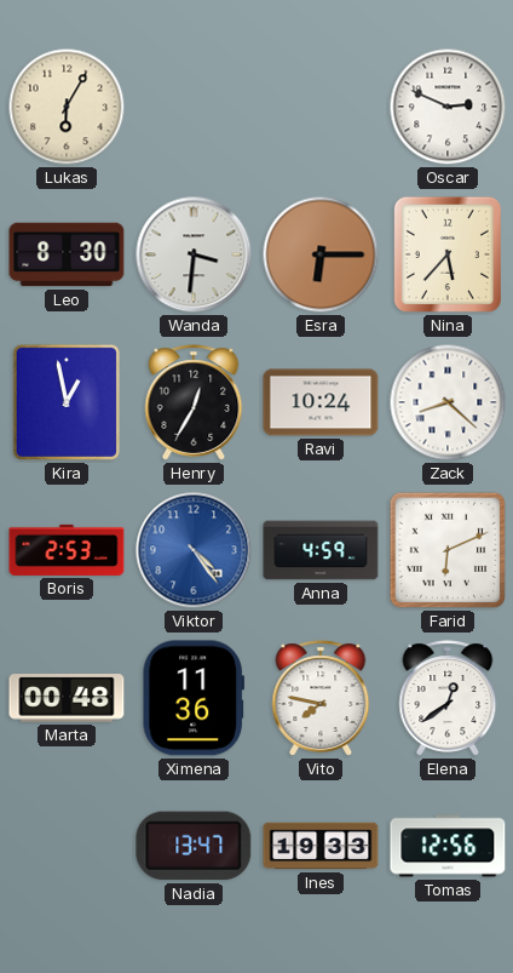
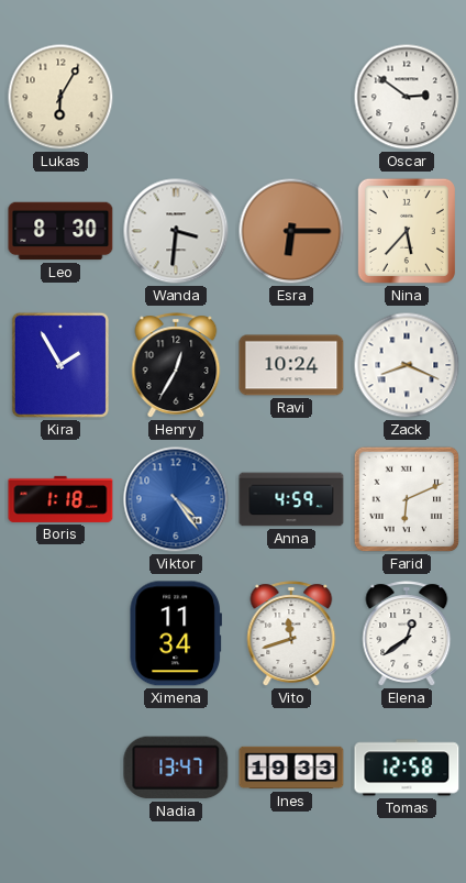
Oscar: 2:49 -> 2:51
Kira: 12:58 -> 1:55
Zack: 8:22 -> 8:19
Boris: 2:53 -> 1:18
Marta: 00:48 -> none
Ximena: 11:36 -> 11:34
Vito: 7:47 -> 11:42
Tomas: 12:56 -> 12:58
